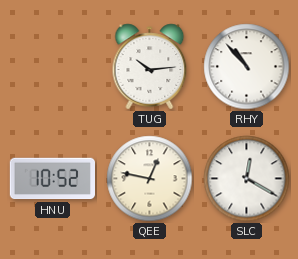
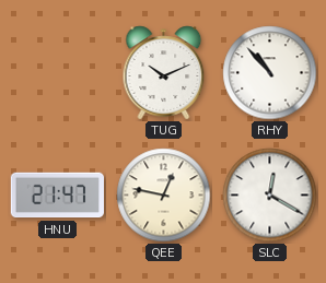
TUG: 10:14 -> 10:11
HNU: 10:52 -> 21:47
